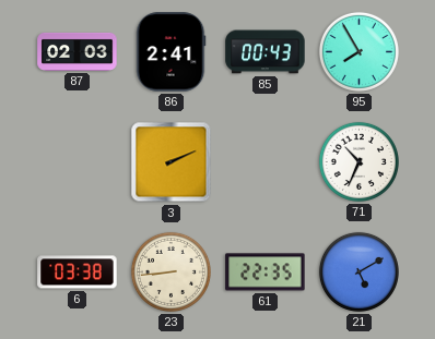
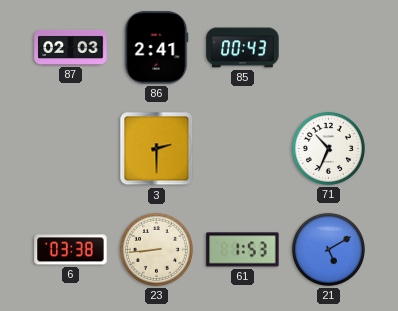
95: 7:55 -> none
3: 2:11 -> 2:30
61: 22:35 -> 1:53
